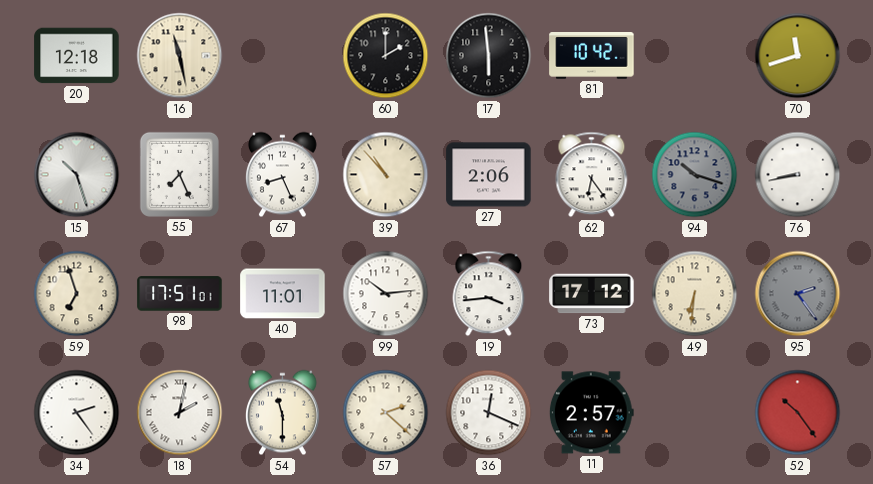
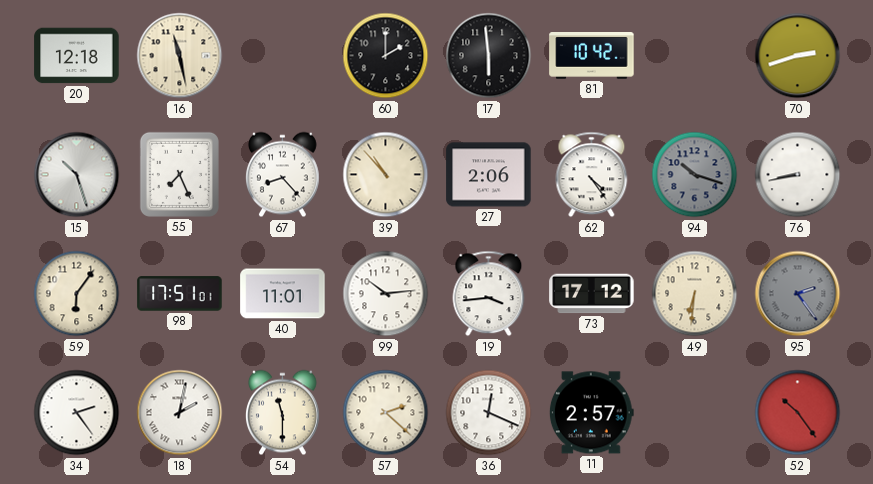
70: 11:42 -> 2:42
67: 8:26 -> 8:23
62: 6:24 -> 4:24
59: 6:57 -> 6:06
